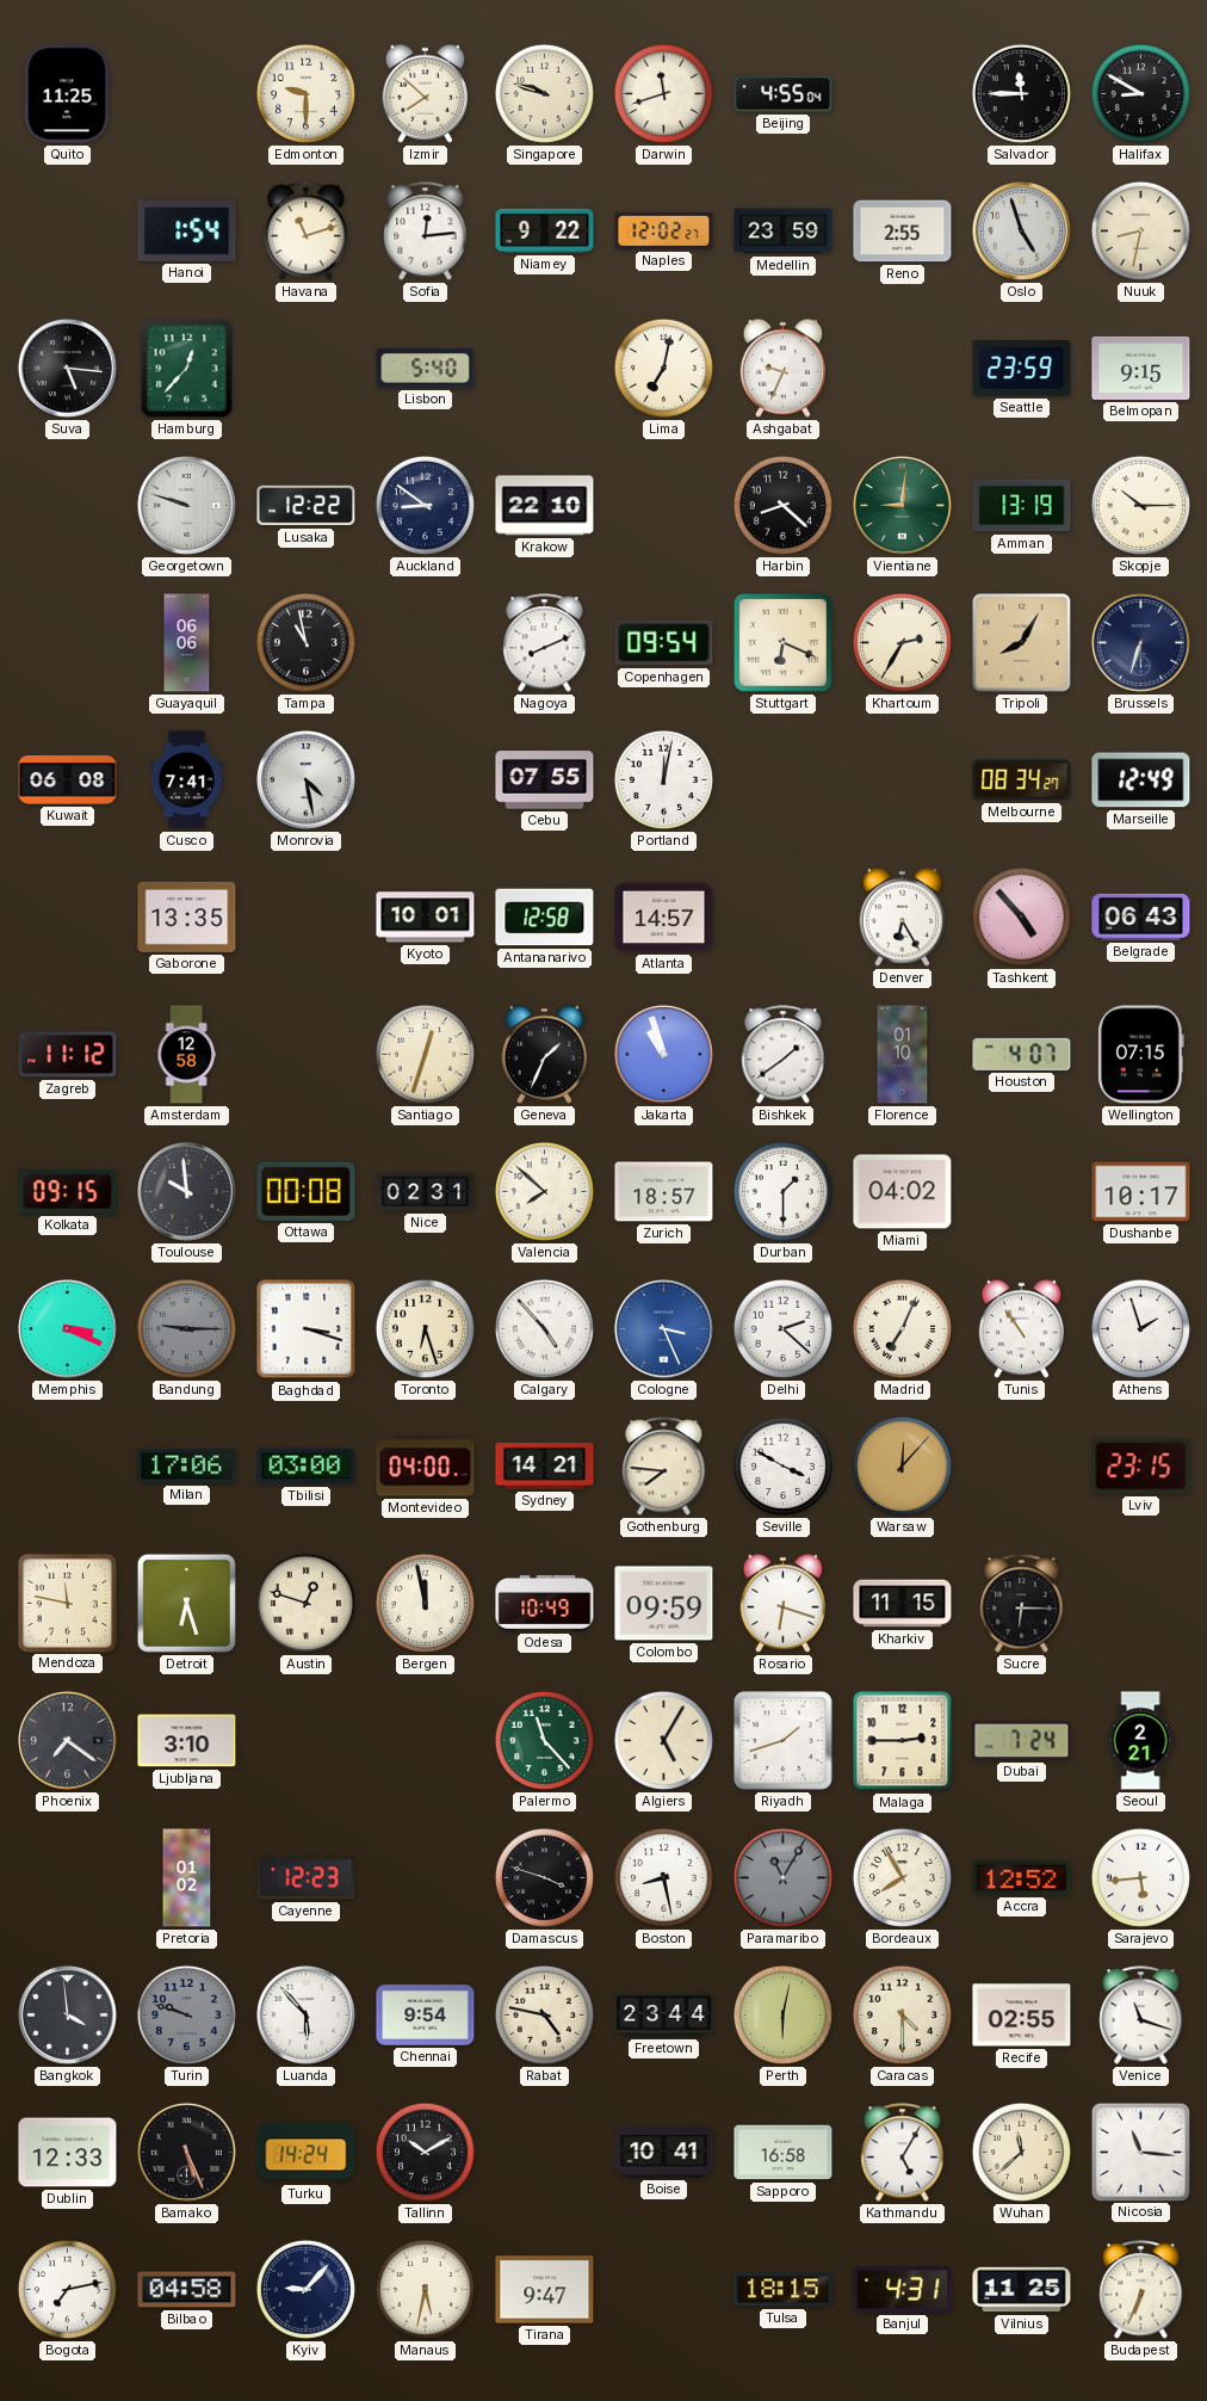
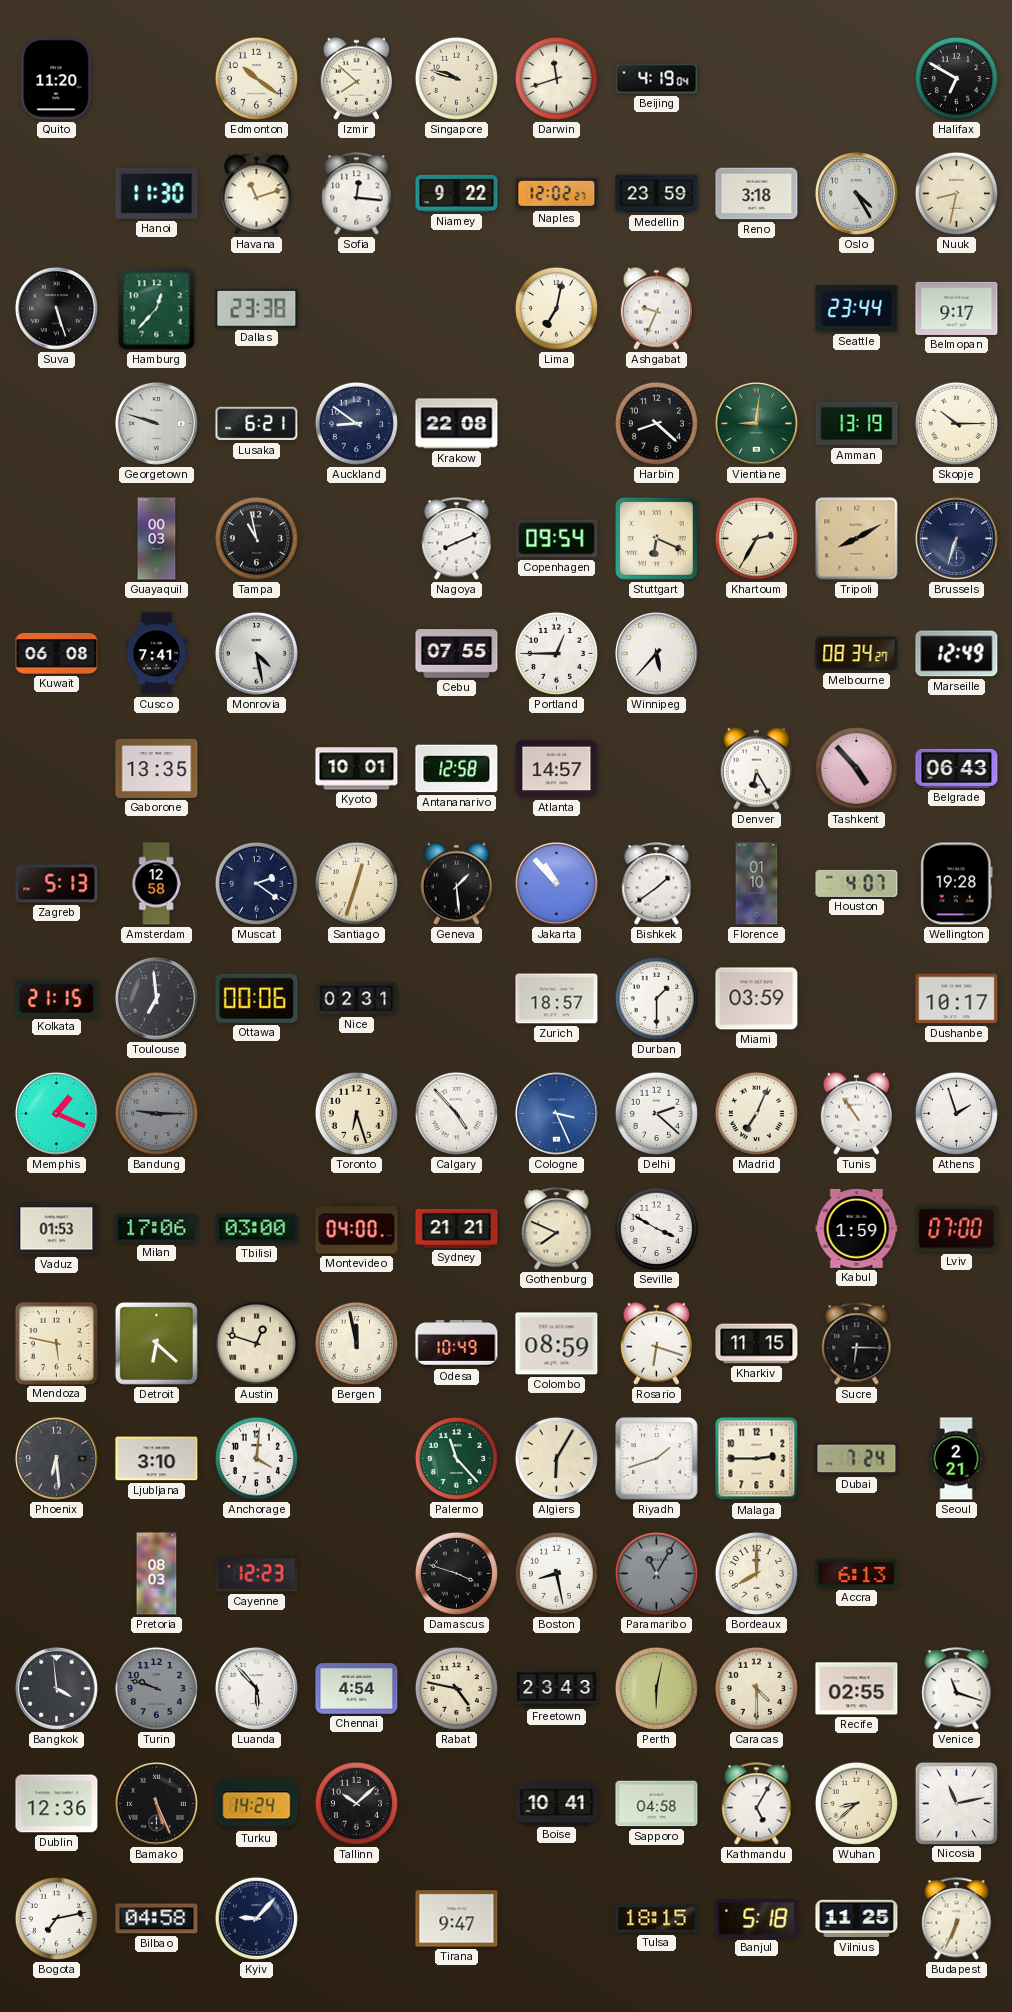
Quito: 11:25 -> 11:20
Edmonton: 9:30 -> 10:21
Beijing: 4:55 -> 4:19
Salvador: 11:45 -> none
Halifax: 8:50 -> 6:50
Hanoi: 1:54 -> 11:30
Sofia: 12:14 -> 12:16
Reno: 2:55 -> 3:18
Oslo: 4:57 -> 4:25
Suva: 5:16 -> 5:27
Dallas: none -> 23:38
Lisbon: 5:40 -> none
Seattle: 23:59 -> 23:44
Belmopan: 9:15 -> 9:17
Lusaka: 12:22 -> 6:21
Krakow: 22:10 -> 22:08
Guayaquil: 06:06 -> 00:03
Tripoli: 8:05 -> 8:10
Portland: 12:02 -> 12:45
Winnipeg: none -> 5:37
Zagreb: 11:12 -> 5:13
Muscat: none -> 2:21
Geneva: 1:34 -> 1:29
Jakarta: 10:57 -> 10:53
Wellington: 07:15 -> 19:28
Kolkata: 09:15 -> 21:15
Toulouse: 9:59 -> 6:59
Ottawa: 00:08 -> 00:06
Valencia: 7:52 -> none
Miami: 04:02 -> 03:59
Memphis: 3:19 -> 1:19
Baghdad: 3:18 -> none
Vaduz: none -> 01:53
Sydney: 14:21 -> 21:21
Gothenburg: 7:46 -> 7:49
Warsaw: 12:07 -> none
Kabul: none -> 1:59
Lviv: 23:15 -> 07:00
Mendoza: 11:47 -> 5:47
Detroit: 6:27 -> 6:22
Colombo: 09:59 -> 08:59
Phoenix: 7:21 -> 6:29
Anchorage: none -> 4:01
Algiers: 5:05 -> 6:05
Pretoria: 01:02 -> 08:03
Bordeaux: 7:55 -> 8:00
Accra: 12:52 -> 6:13
Sarajevo: 5:44 -> none
Chennai: 9:54 -> 4:54
Freetown: 23:44 -> 23:43
Dublin: 12:33 -> 12:36
Tallinn: 10:10 -> 10:08
Sapporo: 16:58 -> 04:58
Wuhan: 11:38 -> 8:38
Nicosia: 11:16 -> 11:13
Manaus: 5:32 -> none
Banjul: 4:31 -> 5:18
